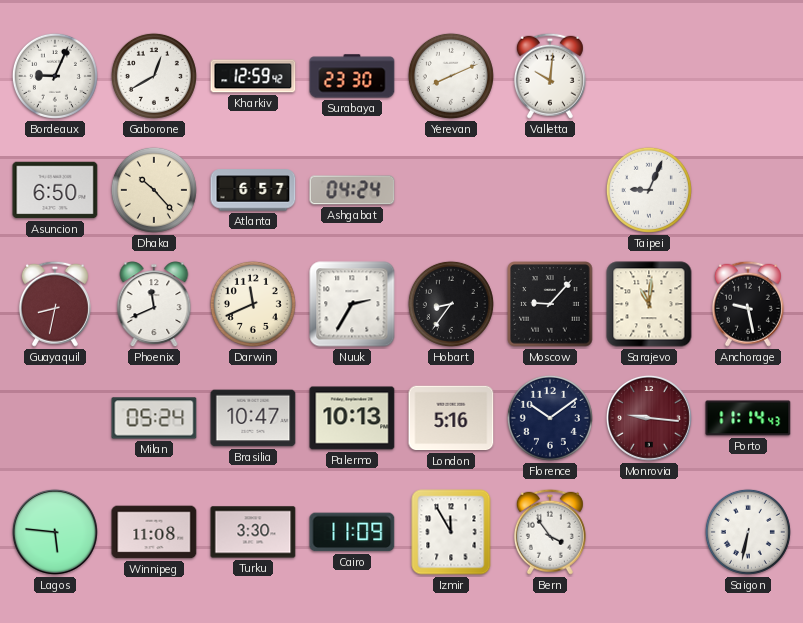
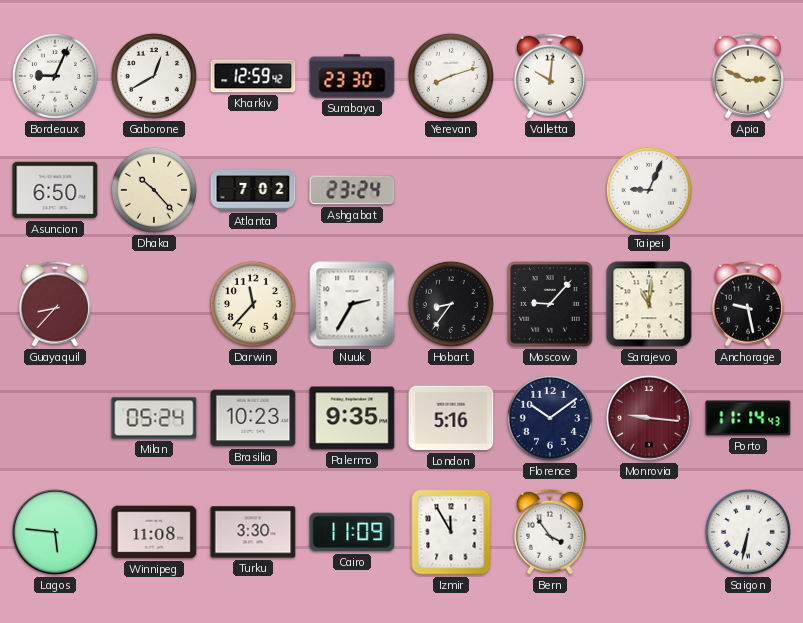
Yerevan: 8:11 -> 8:12
Apia: none -> 2:49
Atlanta: 6:57 -> 7:02
Ashgabat: 04:24 -> 23:24
Guayaquil: 8:32 -> 8:37
Phoenix: 11:41 -> none
Darwin: 11:41 -> 11:37
Brasilia: 10:47 -> 10:23
Palermo: 10:13 -> 9:35
